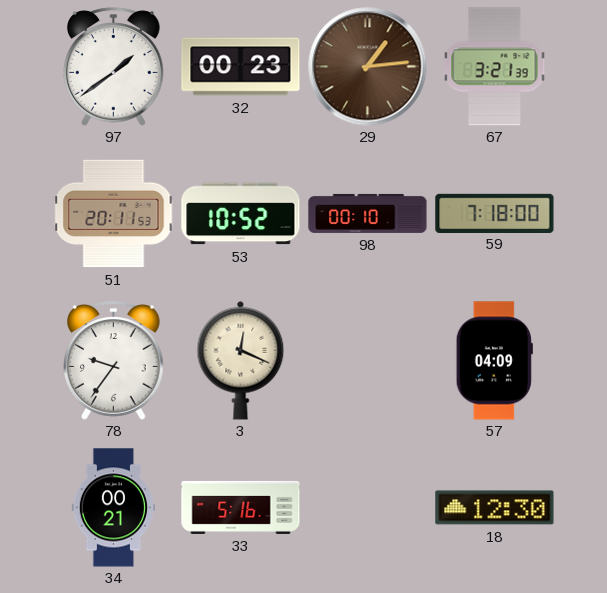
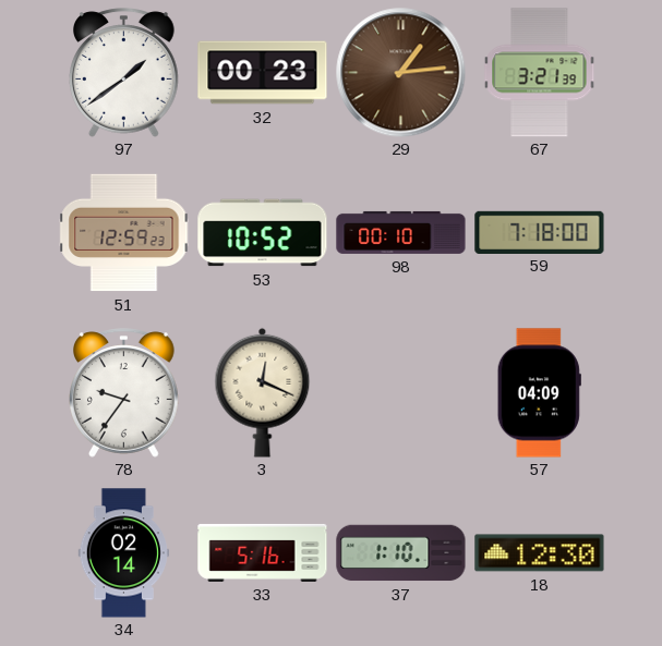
51: 20:11 -> 12:59
34: 00:21 -> 02:14
37: none -> 1:10
